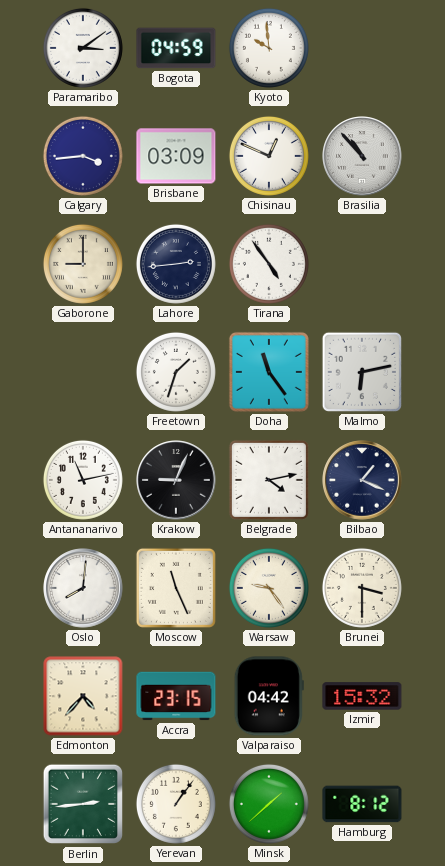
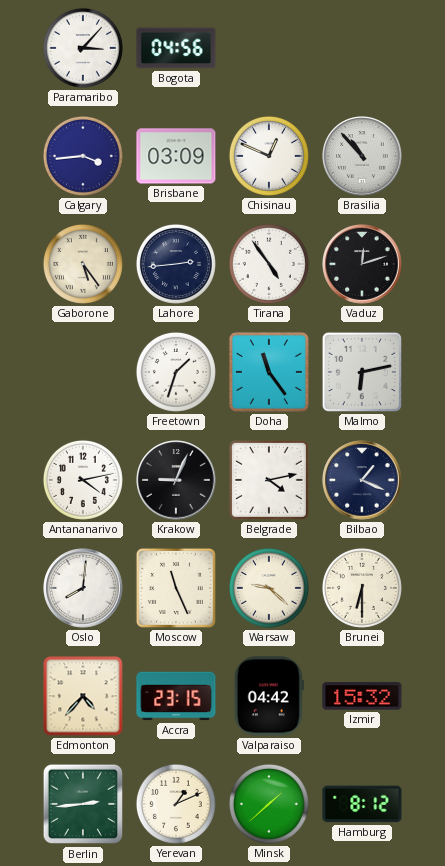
Paramaribo: 3:09 -> 3:07
Bogota: 04:59 -> 04:56
Kyoto: 9:59 -> none
Gaborone: 9:00 -> 5:24
Vaduz: none -> 12:12
Antananarivo: 11:13 -> 4:13
Warsaw: 9:24 -> 9:22
Brunei: 3:30 -> 6:30
Yerevan: 1:06 -> 1:11
